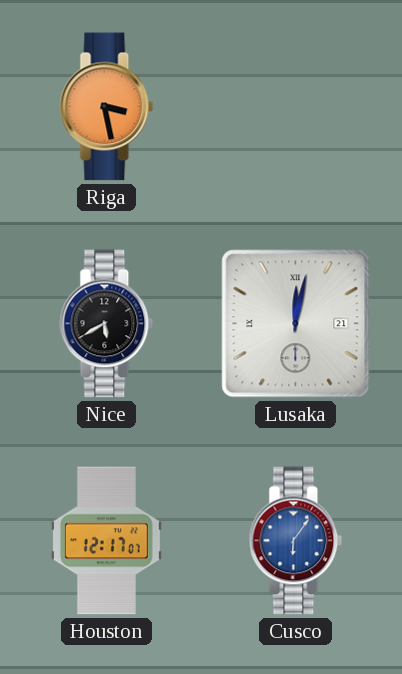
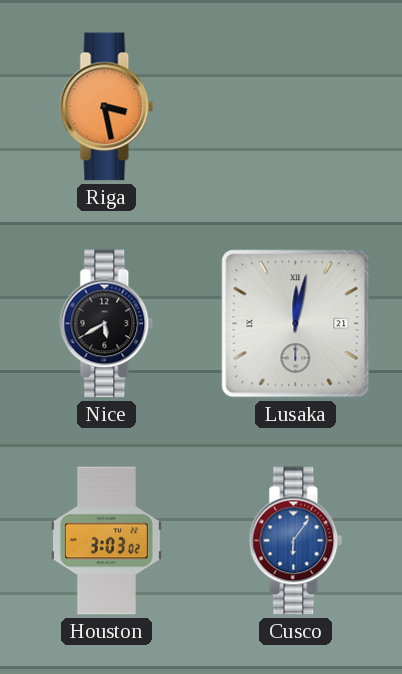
Houston: 12:17 -> 3:03
